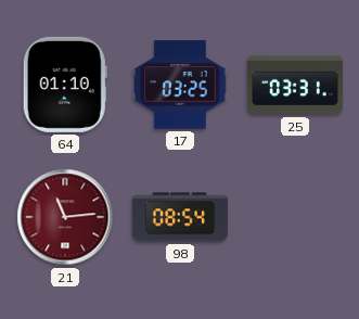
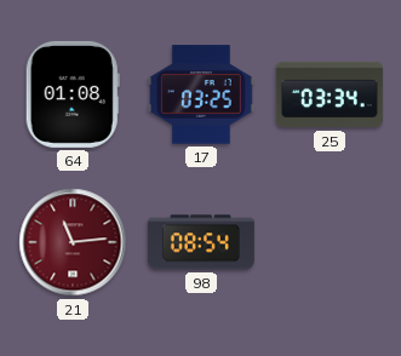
64: 01:10 -> 01:08
25: 03:31 -> 03:34
